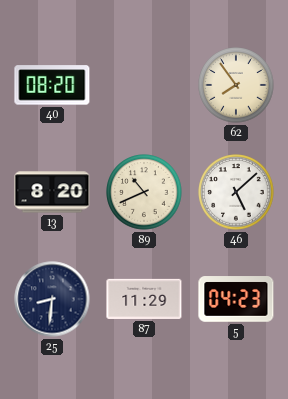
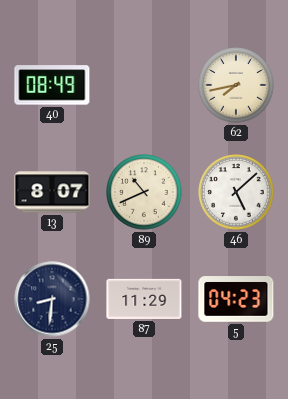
40: 08:20 -> 08:49
62: 7:54 -> 7:43
13: 8:20 -> 8:07
